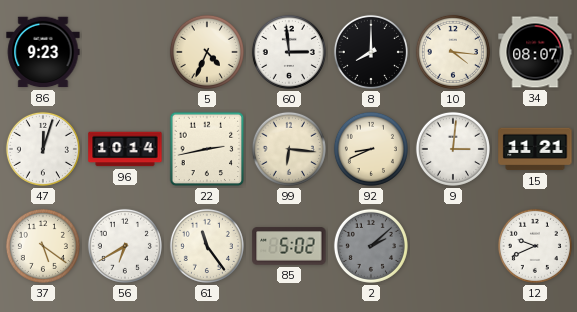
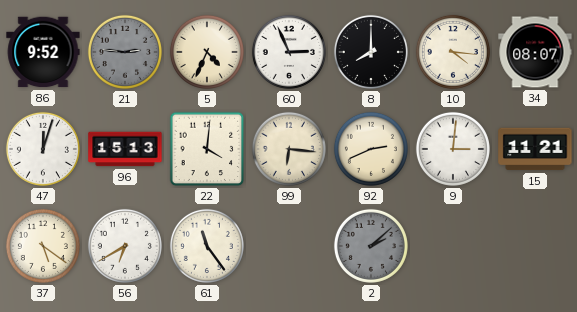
86: 9:23 -> 9:52
21: none -> 2:46
60: 2:59 -> 2:56
96: 10:14 -> 15:13
22: 2:43 -> 4:01
92: 8:41 -> 2:41
85: 5:02 -> none
12: 9:41 -> none
